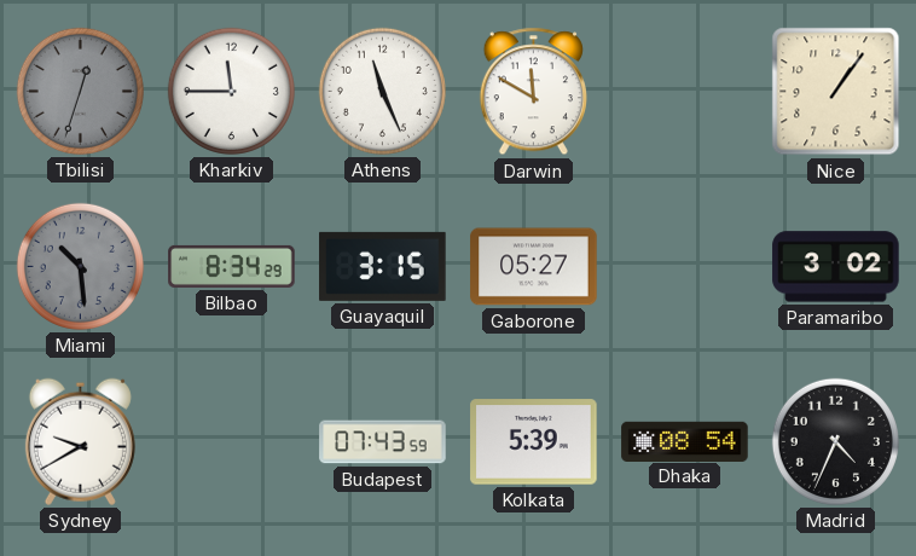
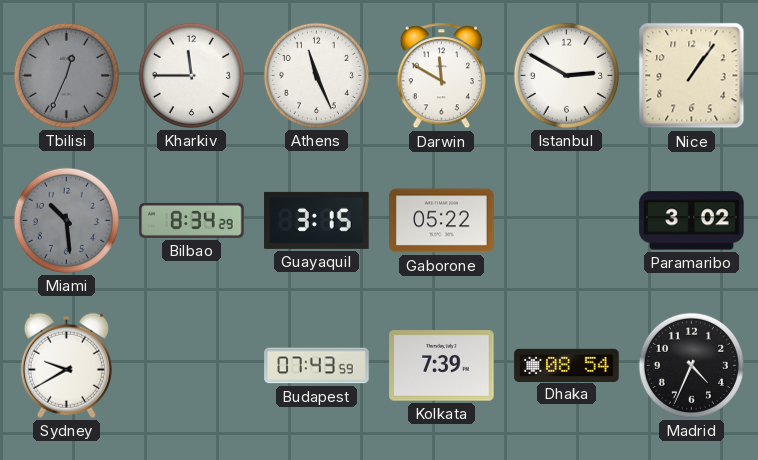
Tbilisi: 12:33 -> 12:34
Istanbul: none -> 2:50
Gaborone: 05:27 -> 05:22
Kolkata: 5:39 -> 7:39
